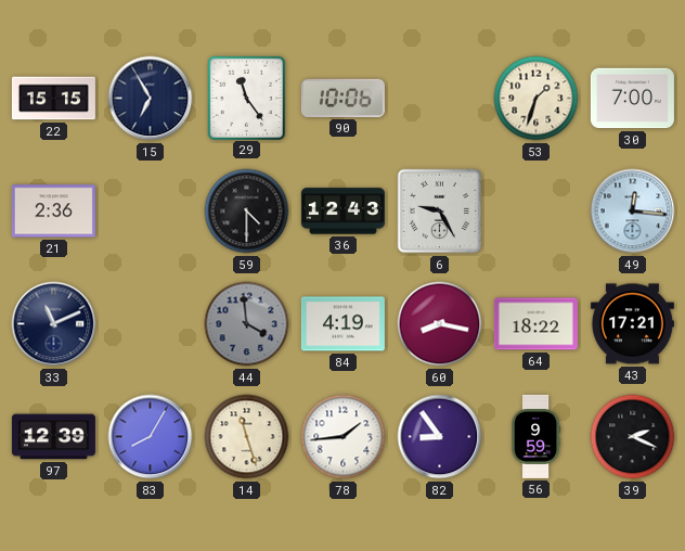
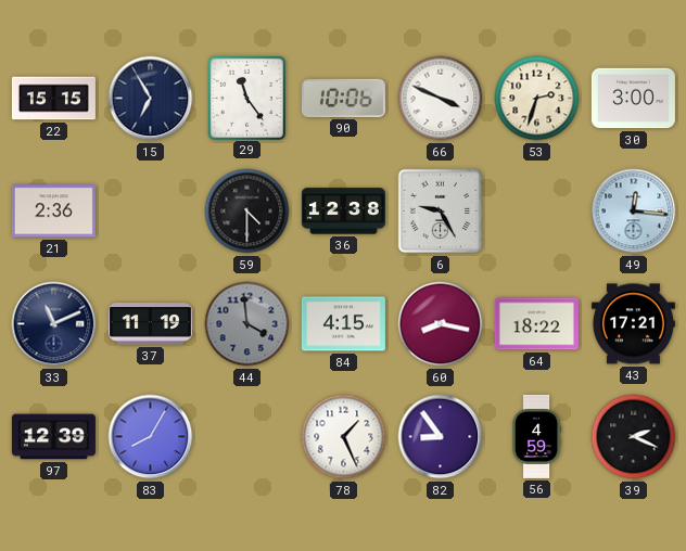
66: none -> 3:49
53: 1:33 -> 2:33
30: 7:00 -> 3:00
36: 12:43 -> 12:38
37: none -> 11:19
84: 4:19 -> 4:15
14: 11:27 -> none
78: 1:44 -> 1:26
56: 9:59 -> 4:59
